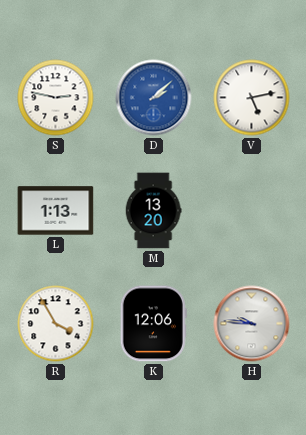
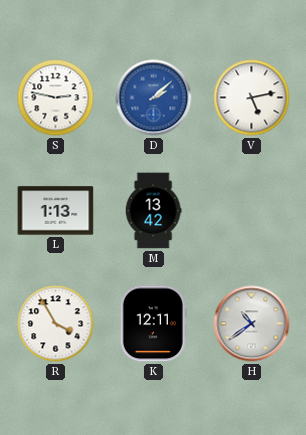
M: 13:20 -> 13:42
K: 12:06 -> 12:11
H: 9:46 -> 10:39
